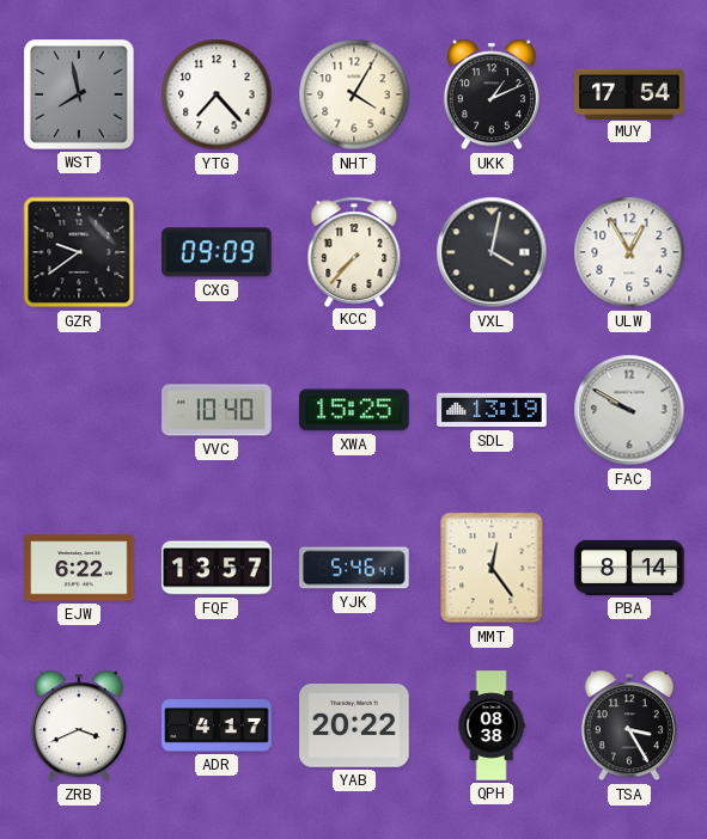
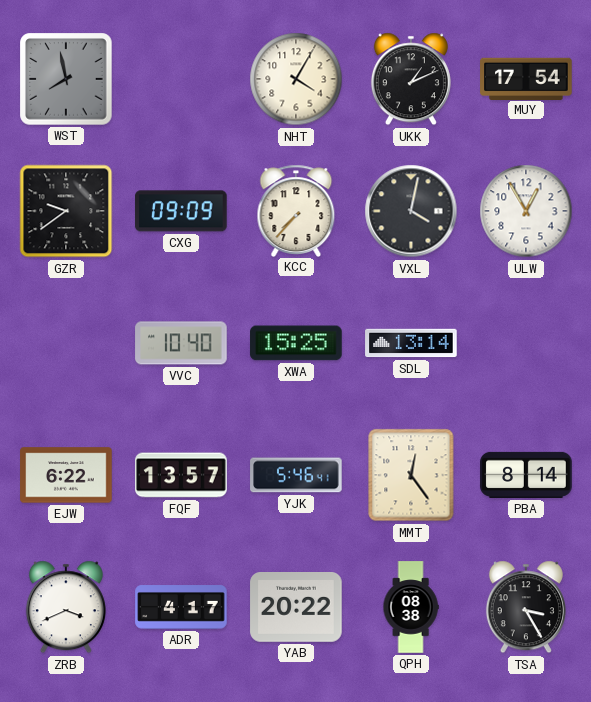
YTG: 7:23 -> none
SDL: 13:19 -> 13:14
FAC: 9:50 -> none
